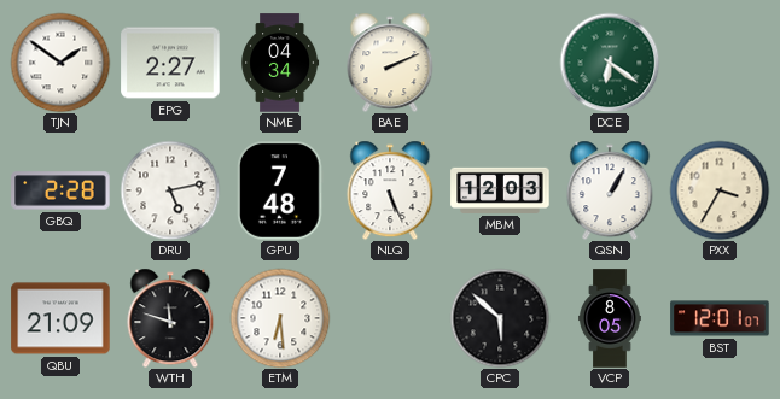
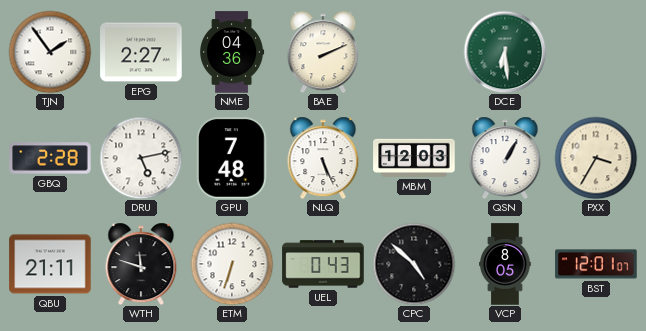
TJN: 1:51 -> 1:54
NME: 04:34 -> 04:36
DCE: 6:21 -> 6:29
QBU: 21:09 -> 21:11
ETM: 6:29 -> 6:33
UEL: none -> 0:43
CPC: 5:52 -> 4:52
